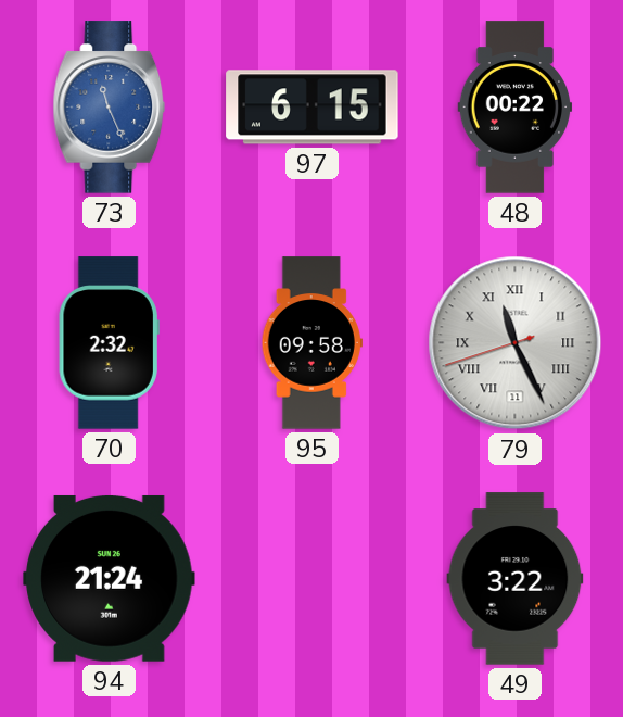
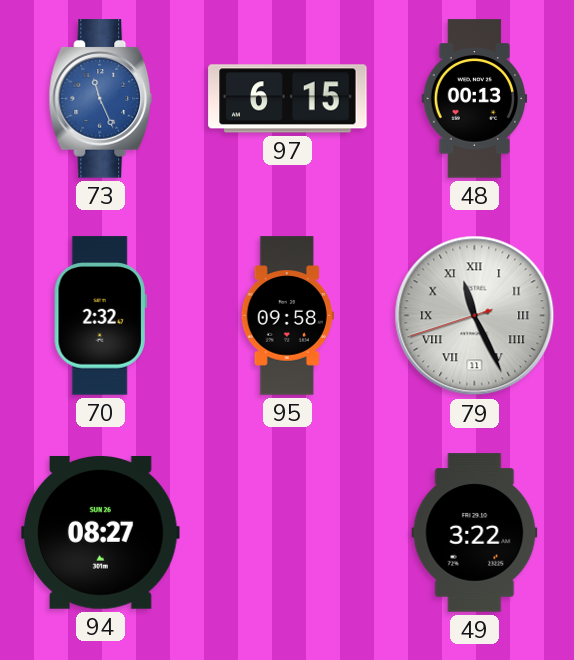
48: 00:22 -> 00:13
94: 21:24 -> 08:27
